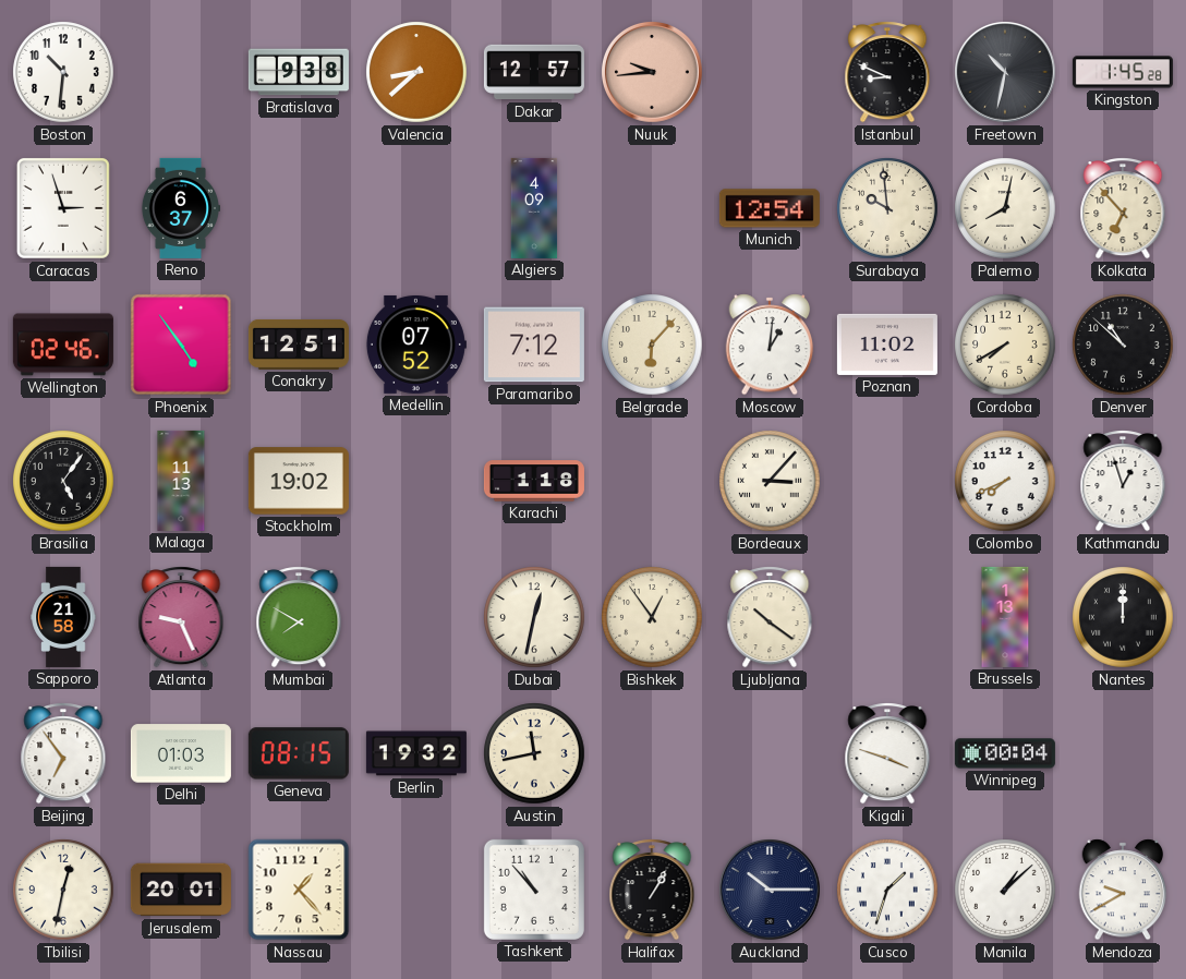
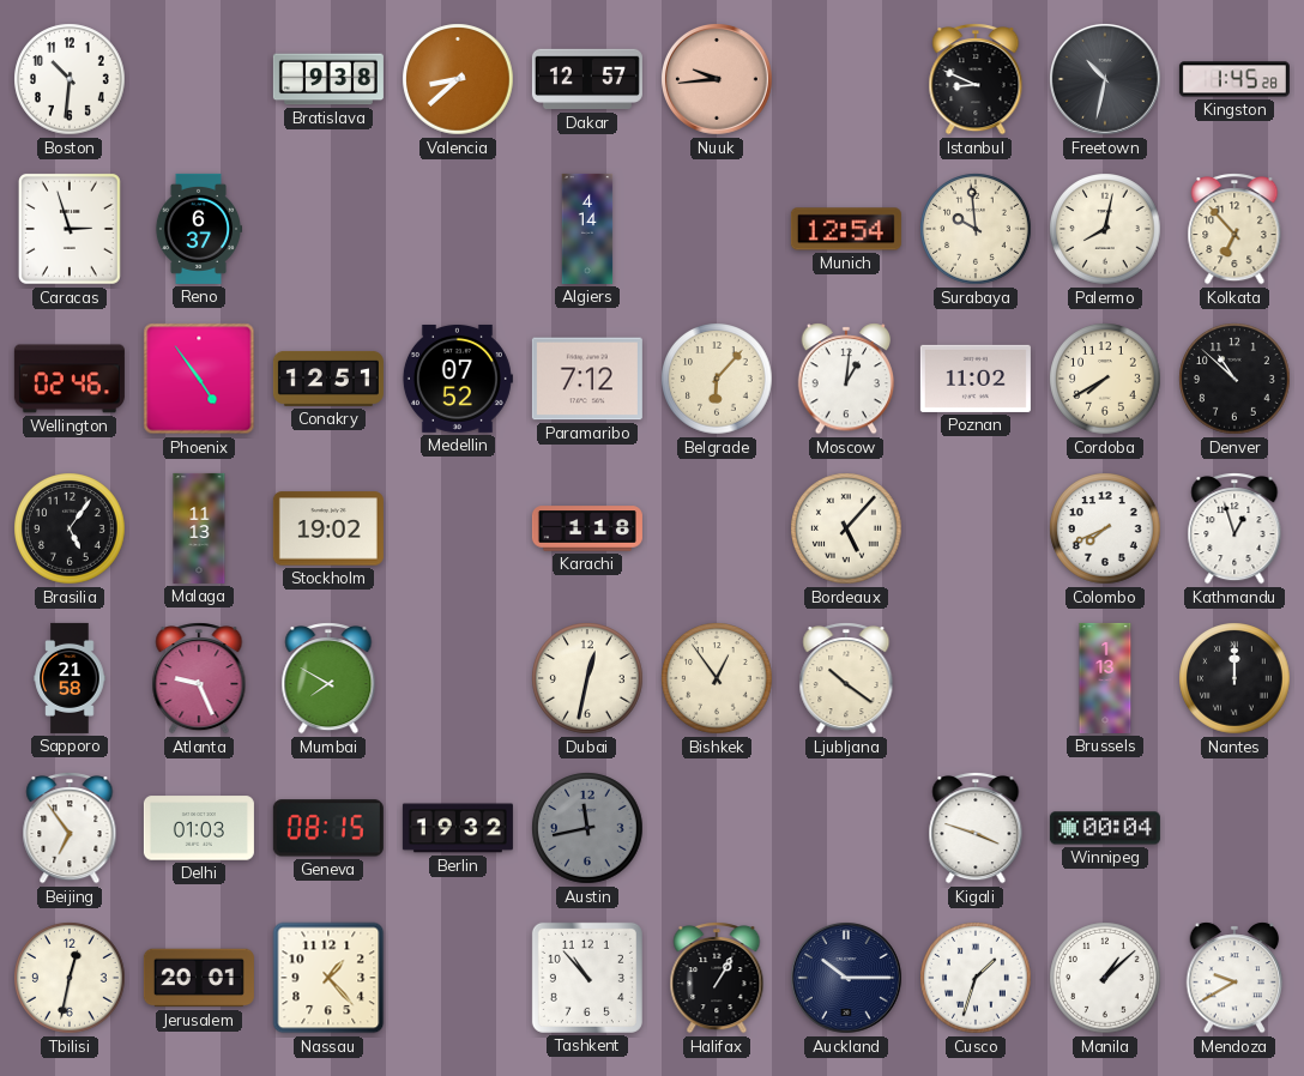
Algiers: 4:09 -> 4:14
Bordeaux: 3:07 -> 5:07
Austin dial: cream -> grey
